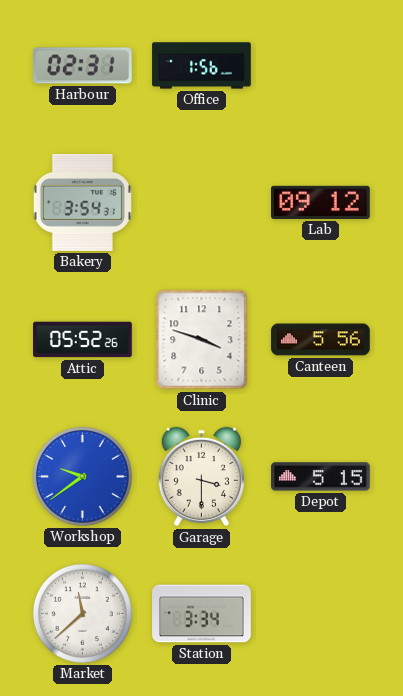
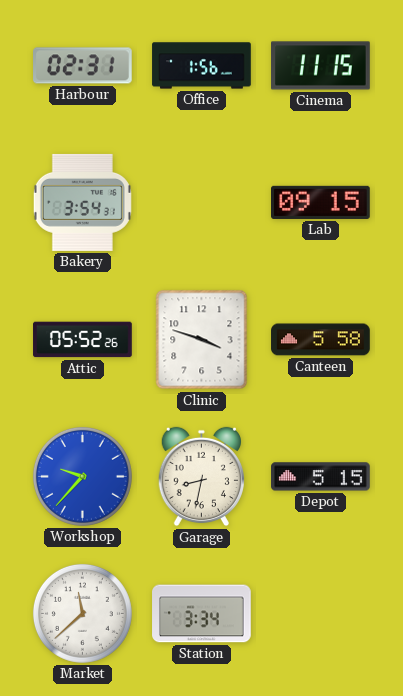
Cinema: none -> 11:15
Lab: 09:12 -> 09:15
Canteen: 5:56 -> 5:58
Workshop: 9:39 -> 9:37
Garage: 3:30 -> 8:32
